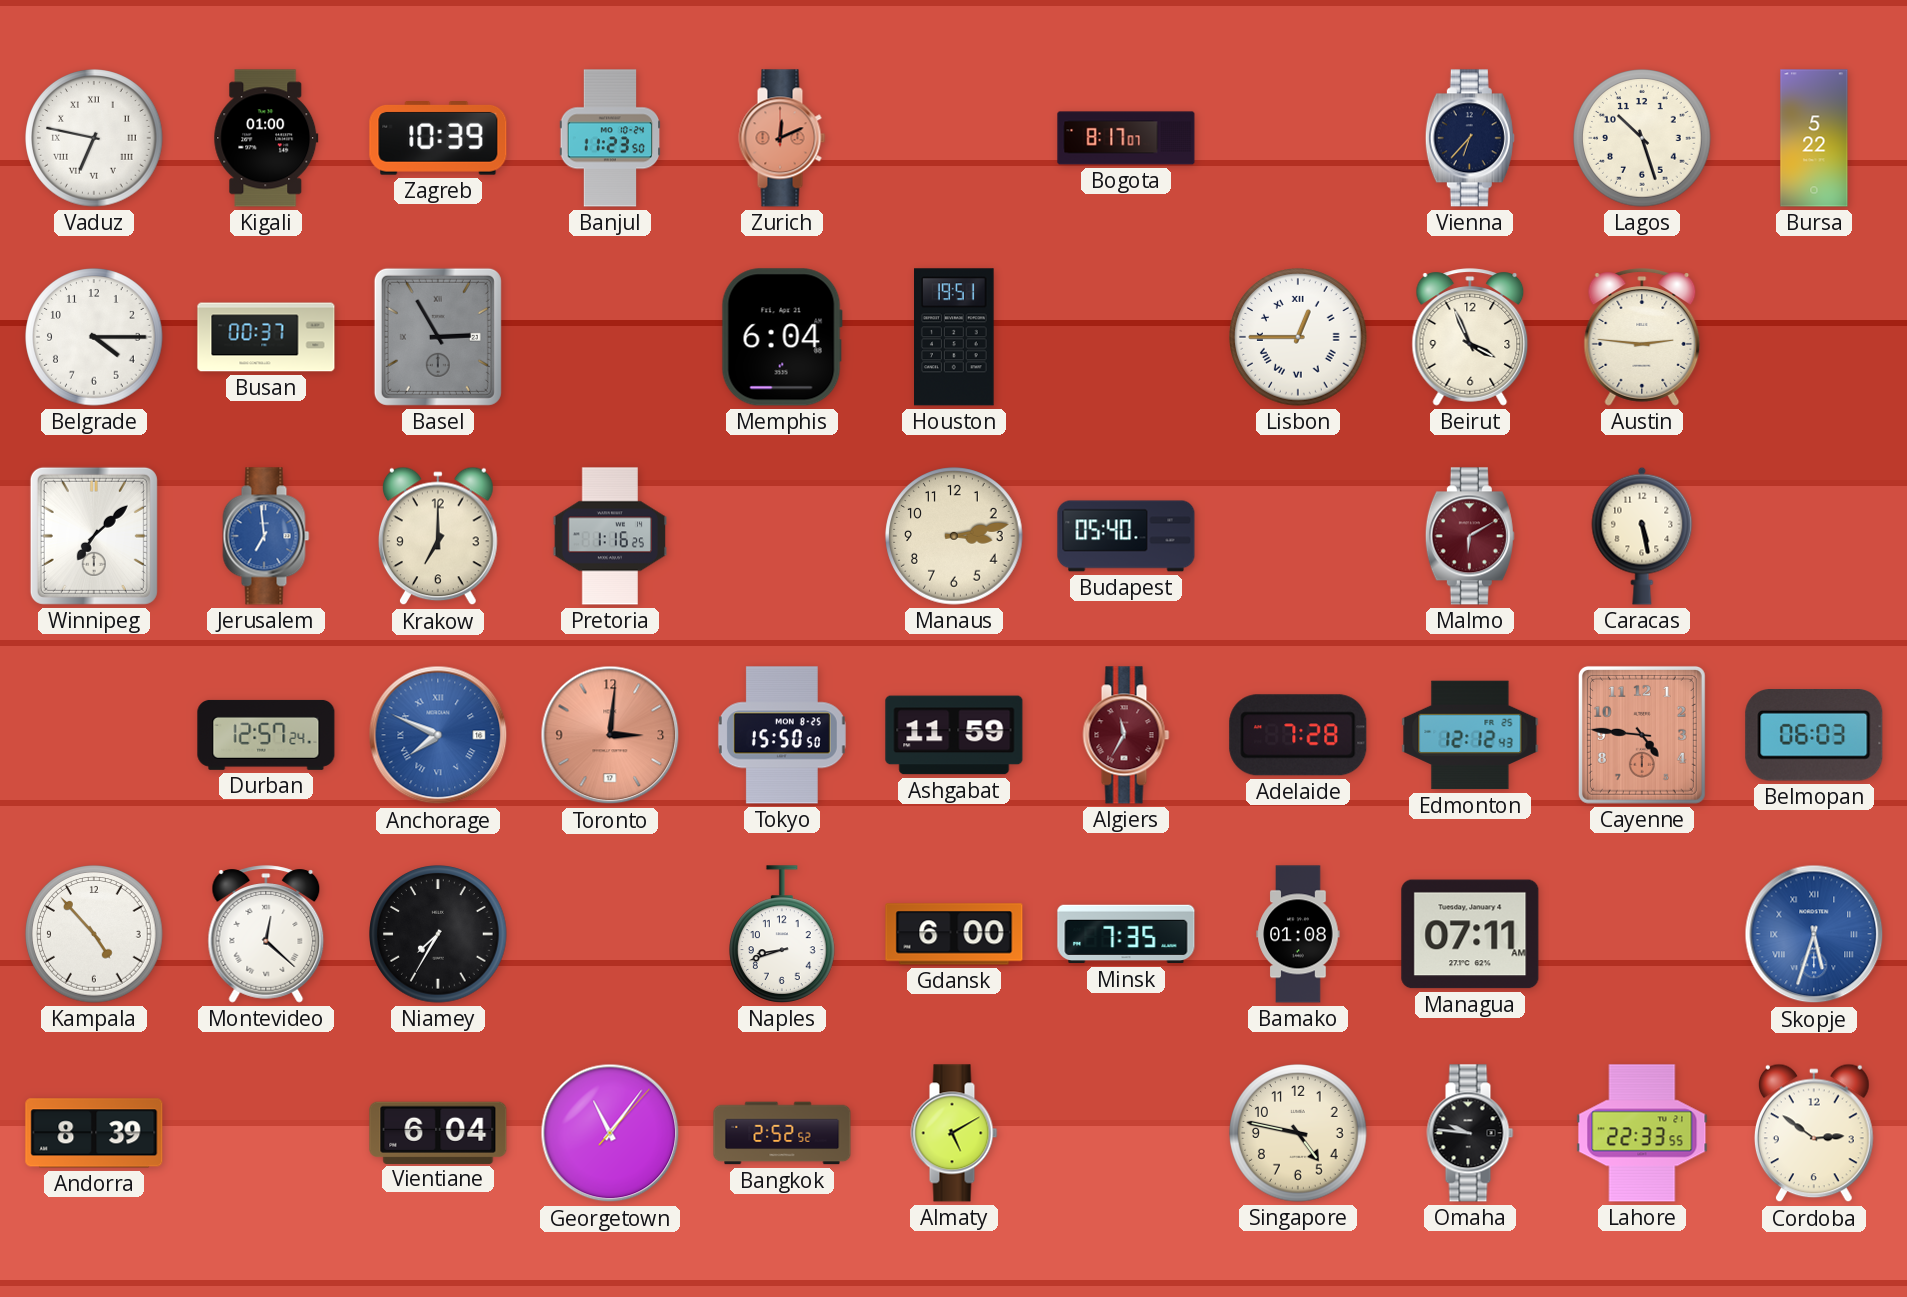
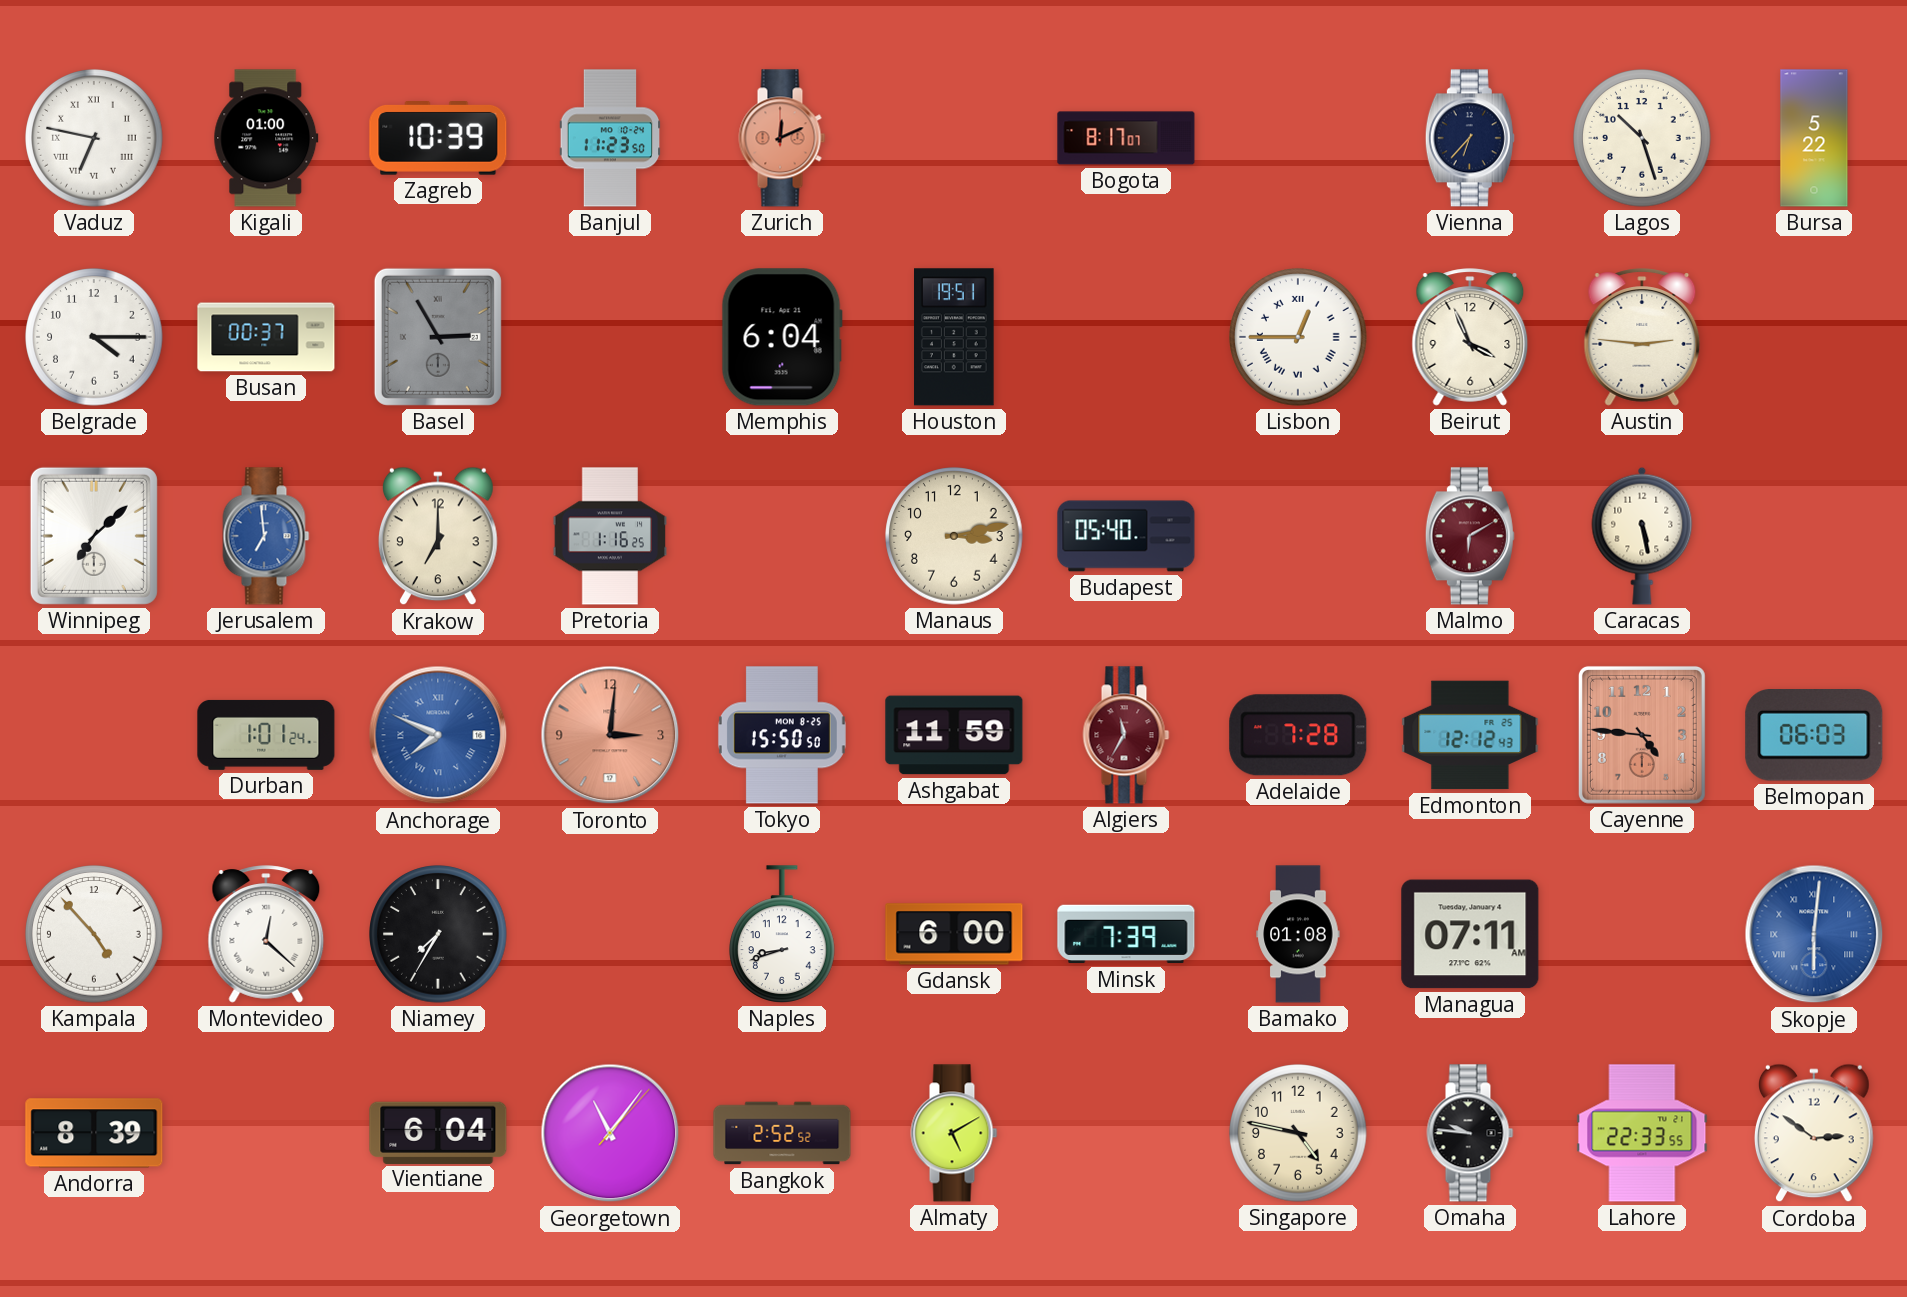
Durban: 12:57 -> 1:01
Minsk: 7:35 -> 7:39
Skopje: 5:33 -> 6:01
